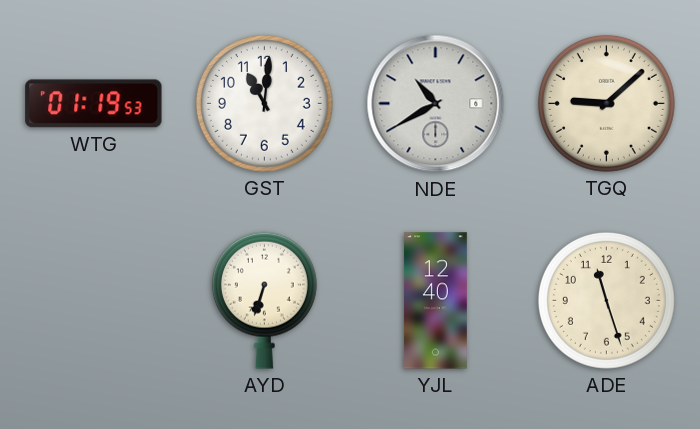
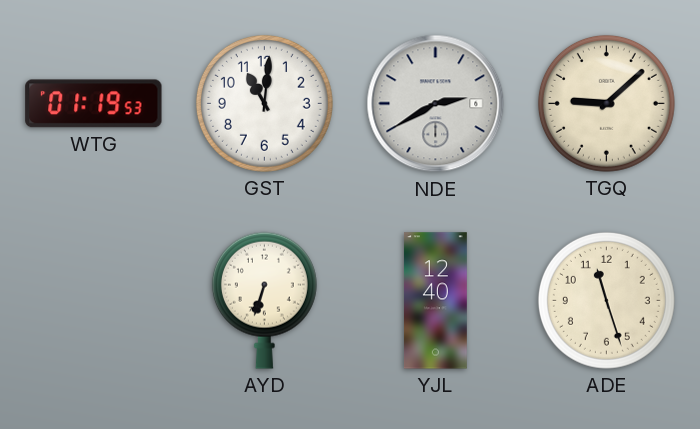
NDE: 10:40 -> 2:40
